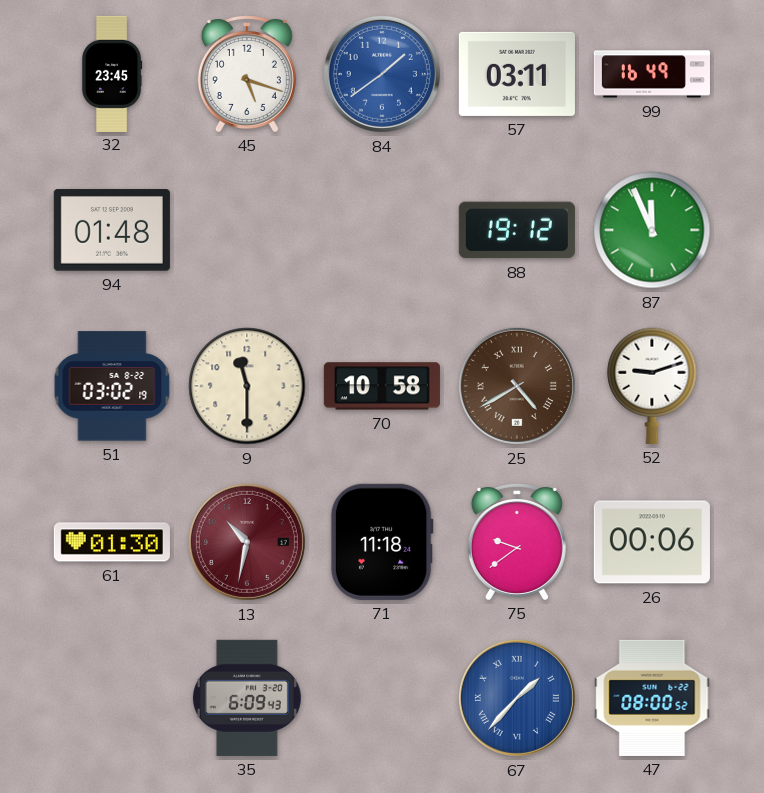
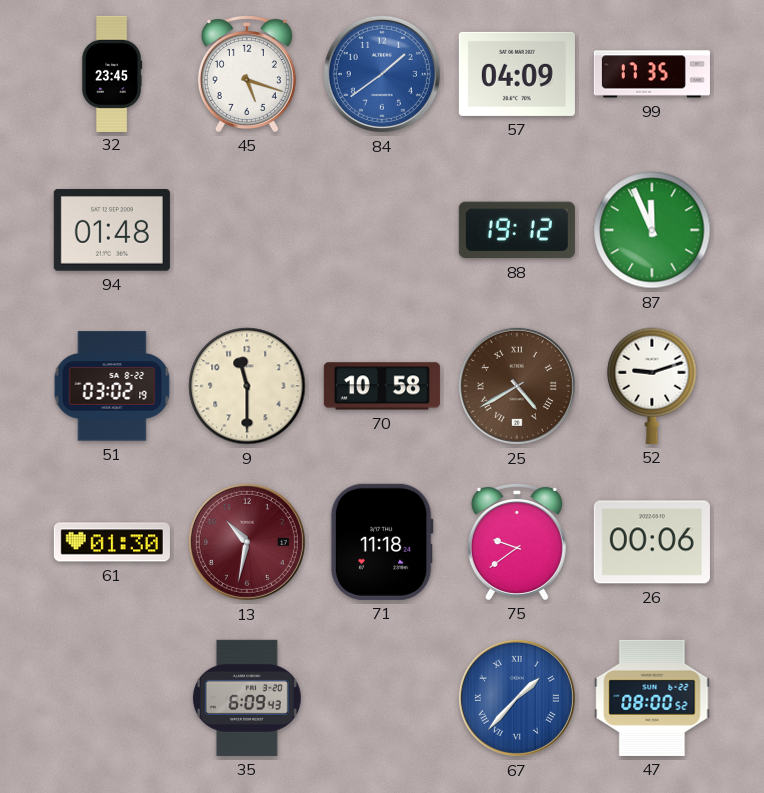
57: 03:11 -> 04:09
99: 16:49 -> 17:35
